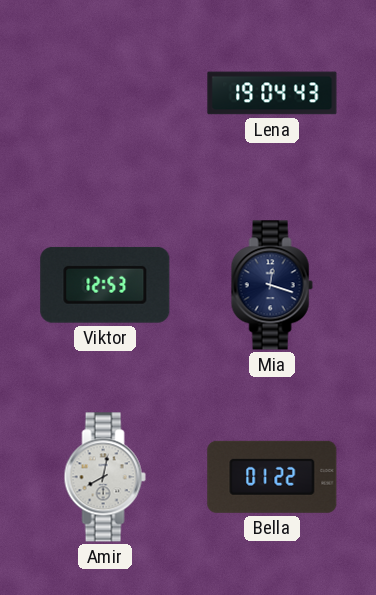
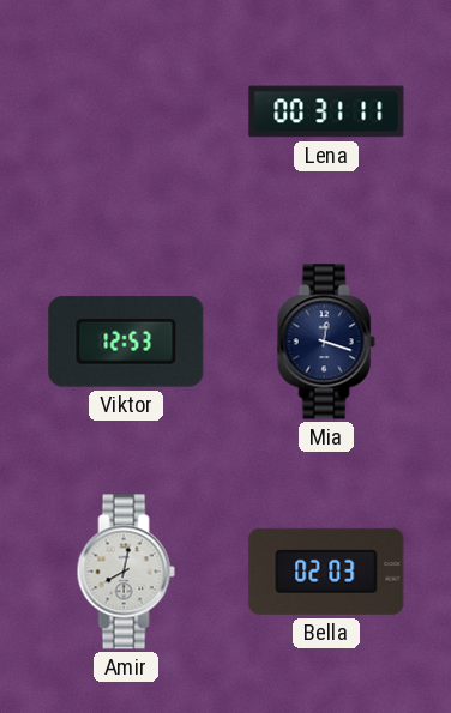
Lena: 19:04 -> 00:31
Bella: 01:22 -> 02:03
